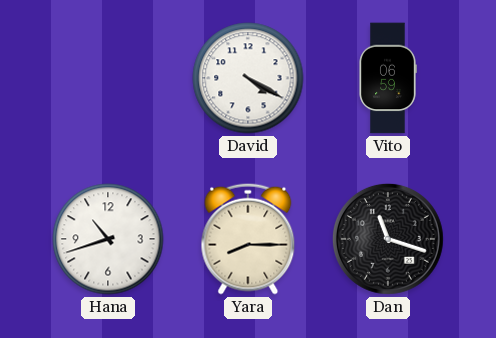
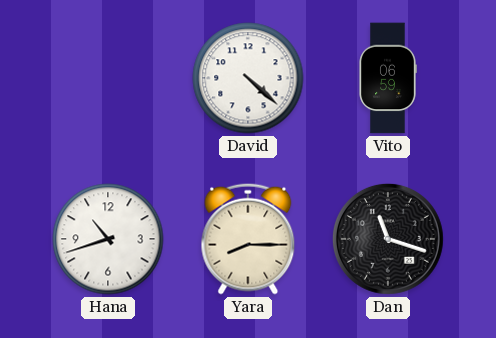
David: 4:20 -> 4:22
